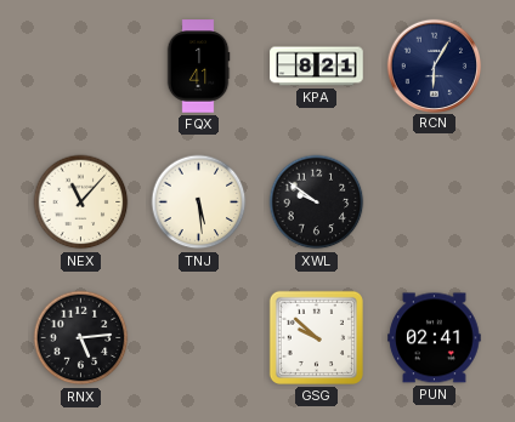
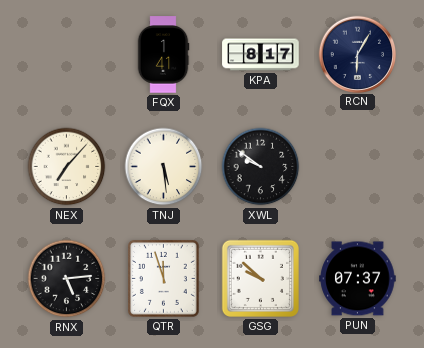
KPA: 8:21 -> 8:17
NEX: 11:07 -> 7:07
QTR: none -> 11:57
PUN: 02:41 -> 07:37
